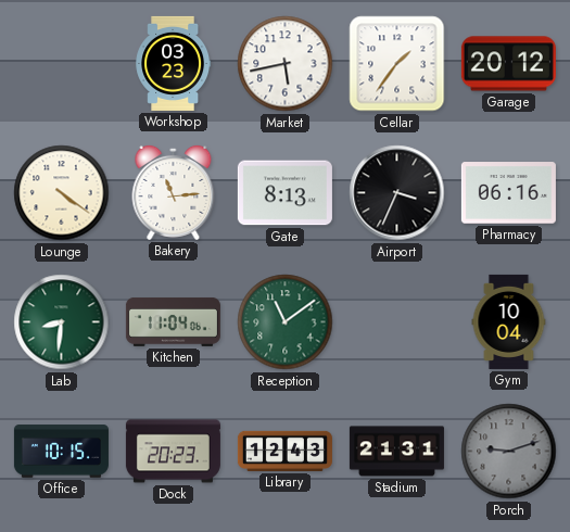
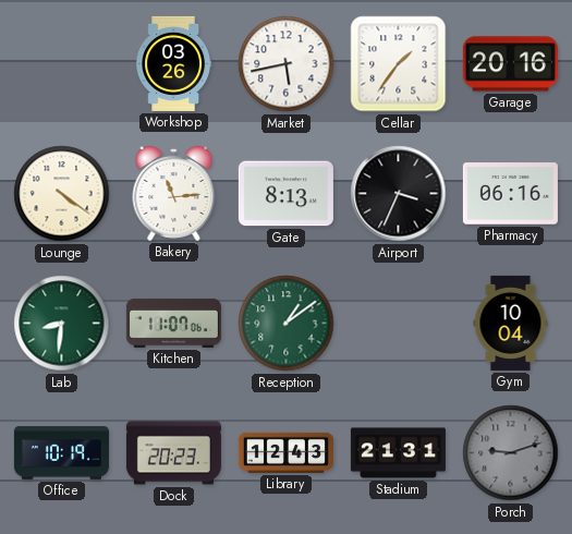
Workshop: 03:23 -> 03:26
Garage: 20:12 -> 20:16
Kitchen: 11:04 -> 11:07
Reception: 11:09 -> 1:09
Office: 10:15 -> 10:19
